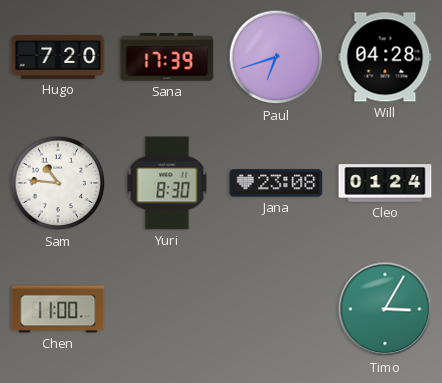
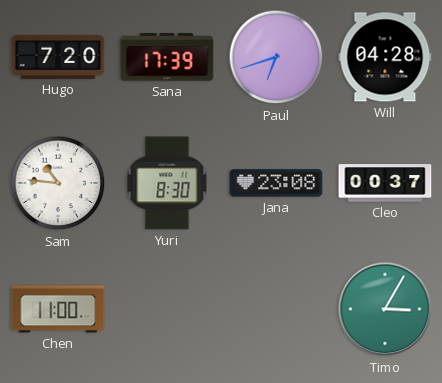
Cleo: 01:24 -> 00:37
